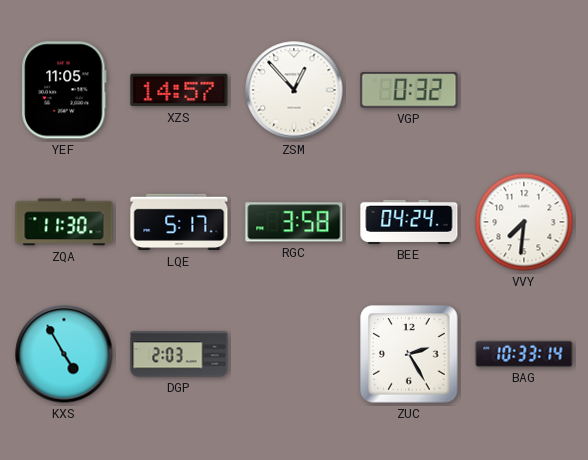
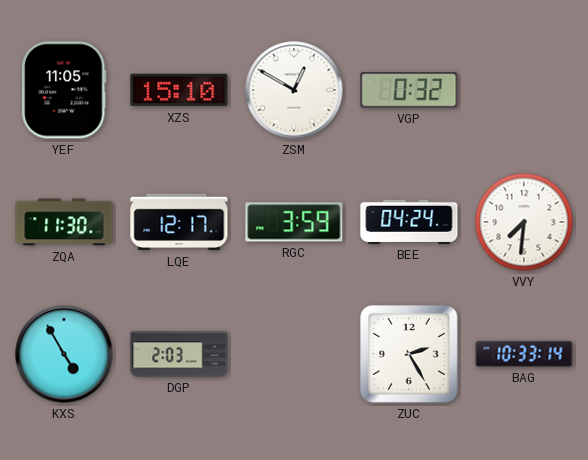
XZS: 14:57 -> 15:10
ZSM: 12:53 -> 12:50
LQE: 5:17 -> 12:17
RGC: 3:58 -> 3:59
